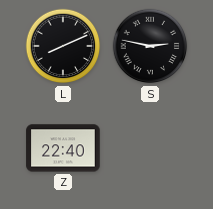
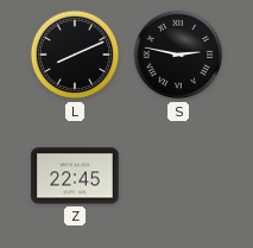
Z: 22:40 -> 22:45
